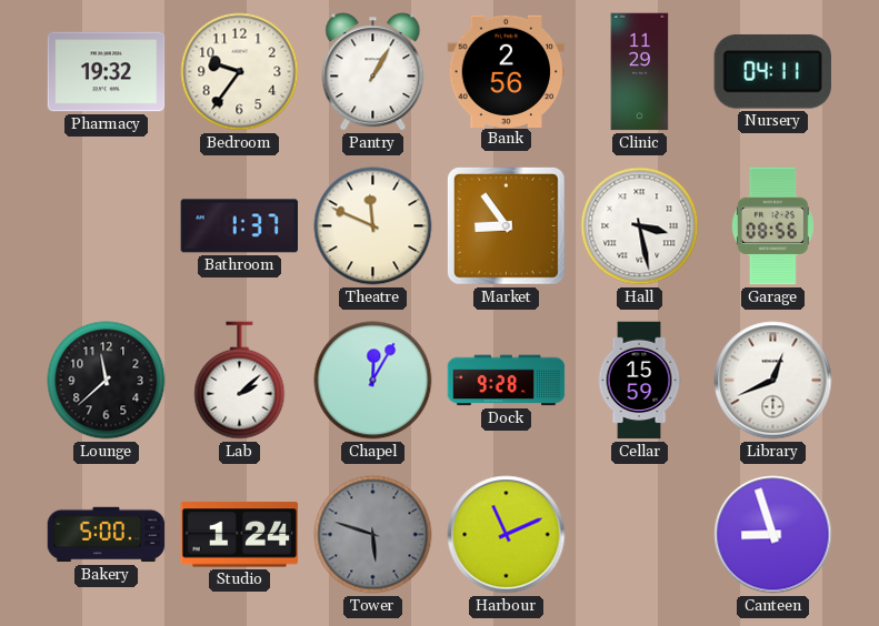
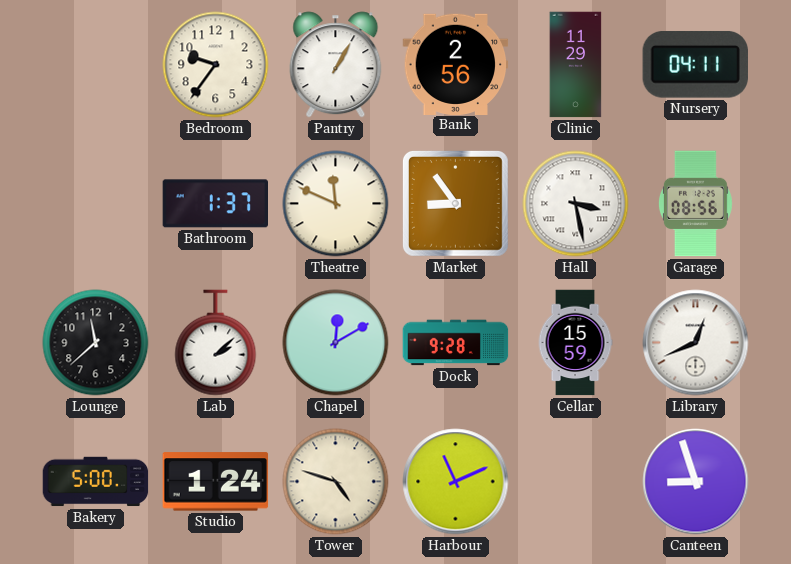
Pharmacy: 19:32 -> none
Chapel: 12:05 -> 12:10
Tower: 5:48 -> 4:48
Tower dial: grey -> cream
